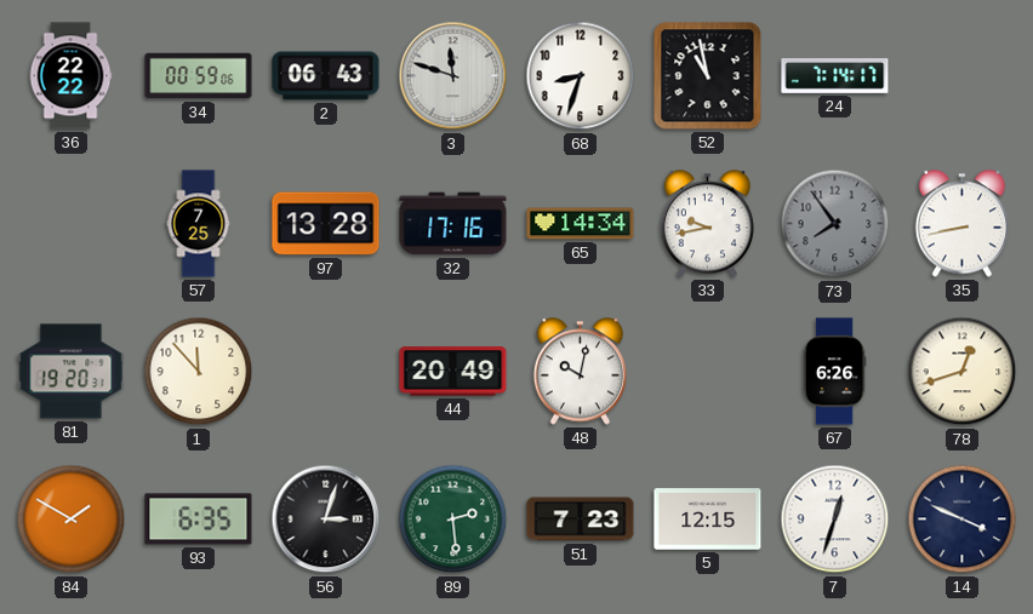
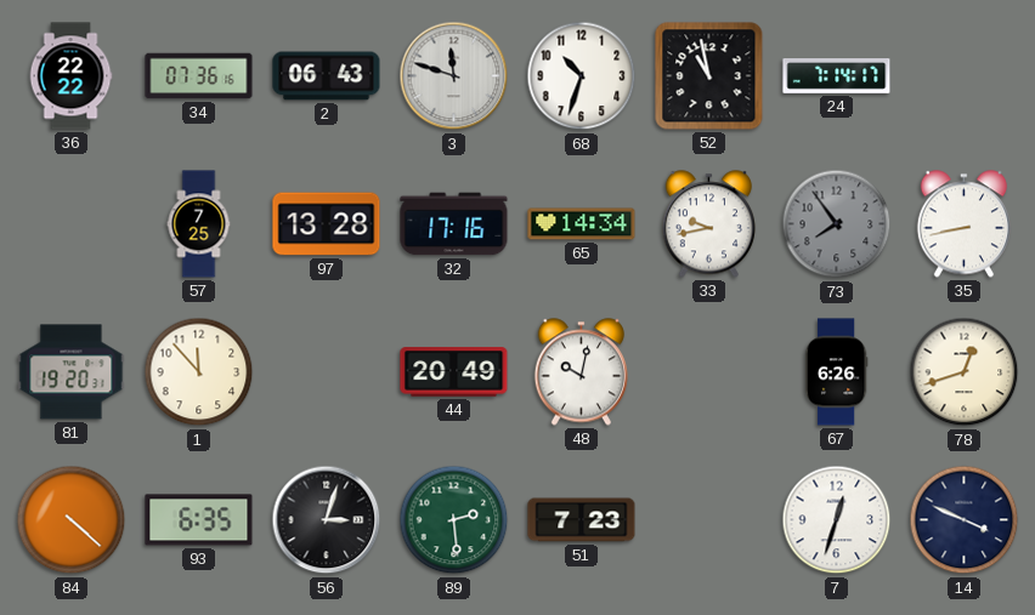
34: 00:59 -> 07:36
68: 8:33 -> 10:33
84: 1:50 -> 4:22
5: 12:15 -> none
